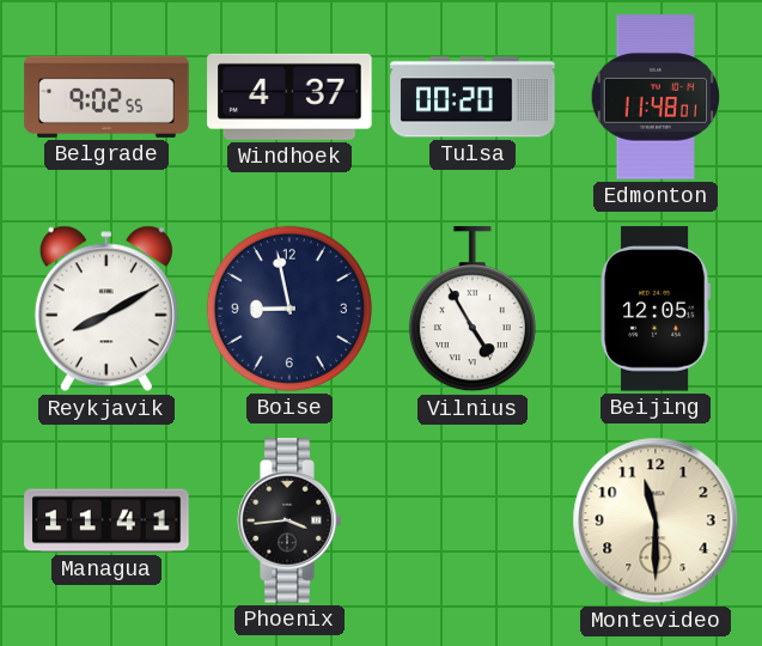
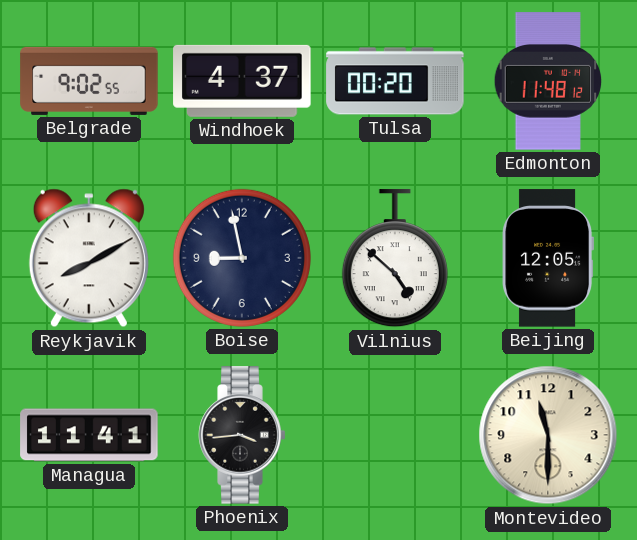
Edmonton: 11:48:01 -> 11:48:12
Vilnius: 4:55 -> 4:52
